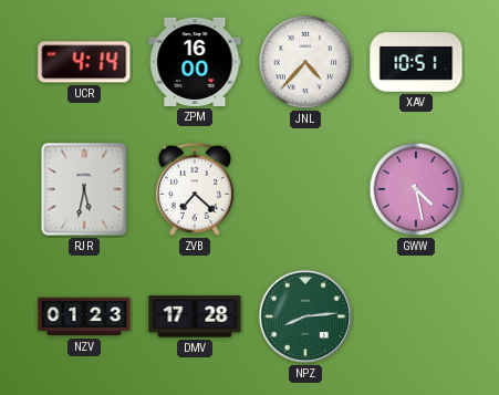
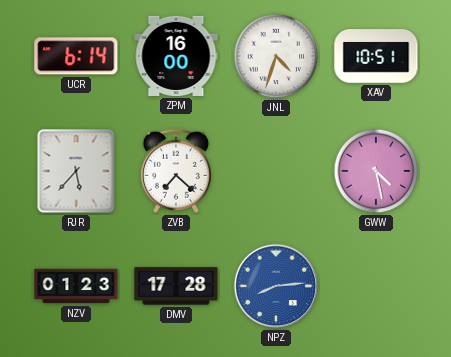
UCR: 4:14 -> 6:14
JNL: 4:37 -> 4:33
RJR: 5:32 -> 5:37
NPZ dial: green -> blue
